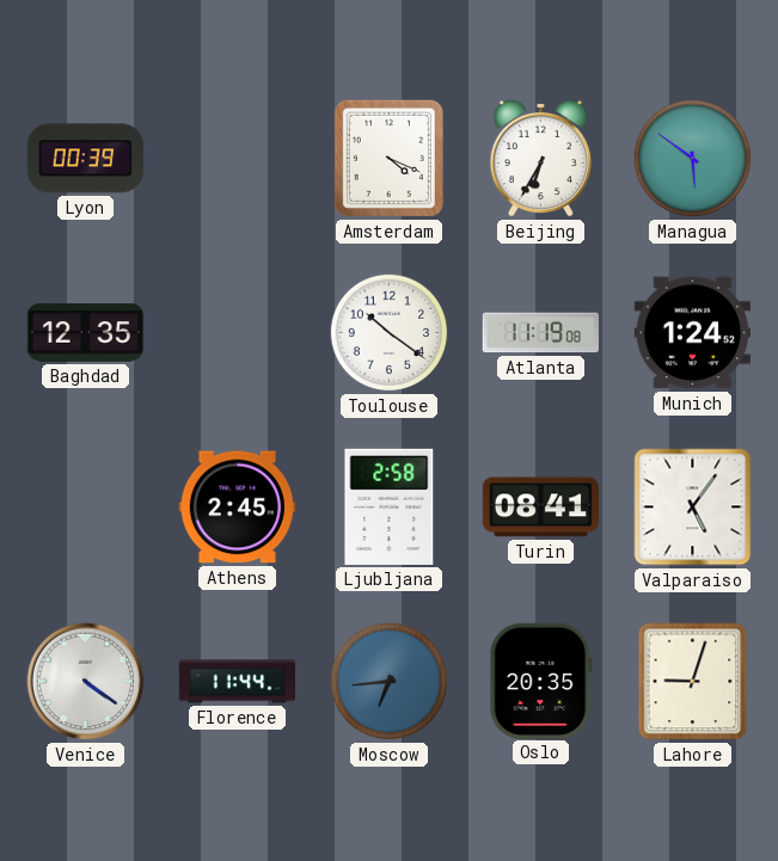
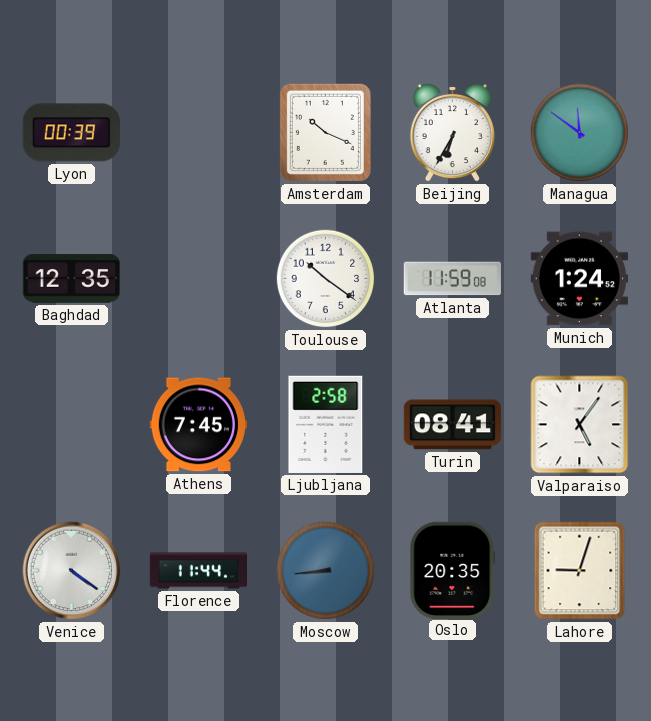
Amsterdam: 4:19 -> 10:19
Managua: 5:51 -> 11:51
Atlanta: 11:19 -> 11:59
Athens: 2:45 -> 7:45
Moscow: 6:44 -> 8:44
